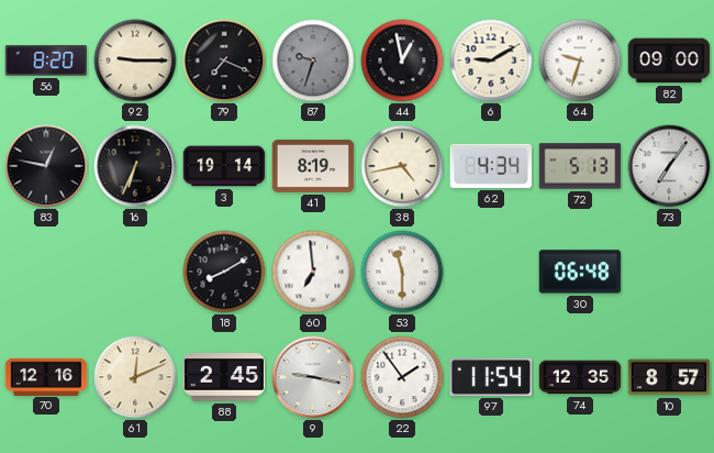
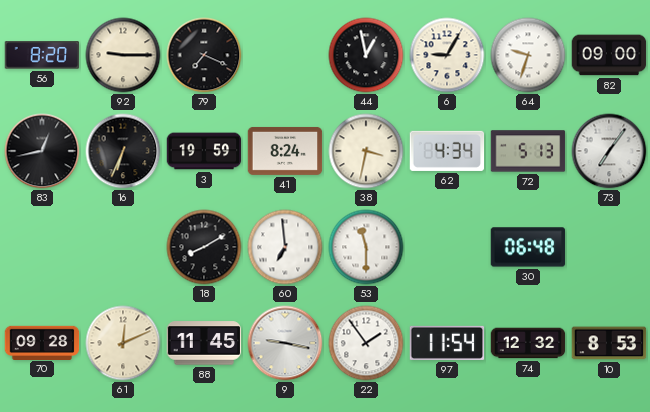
87: 9:33 -> none
6: 9:10 -> 9:05
83: 12:47 -> 12:43
3: 19:14 -> 19:59
41: 8:19 -> 8:24
38: 4:43 -> 3:32
70: 12:16 -> 09:28
88: 2:45 -> 11:45
74: 12:35 -> 12:32
10: 8:57 -> 8:53
